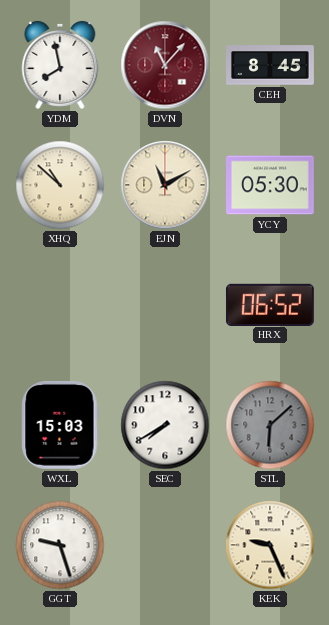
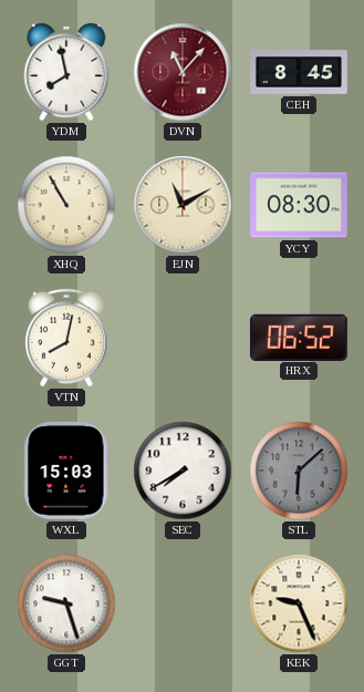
XHQ: 10:52 -> 10:55
YCY: 05:30 -> 08:30
VTN: none -> 8:02
